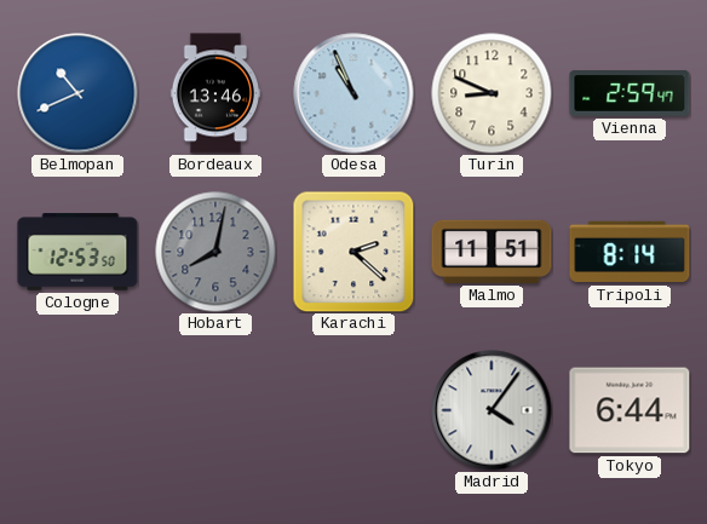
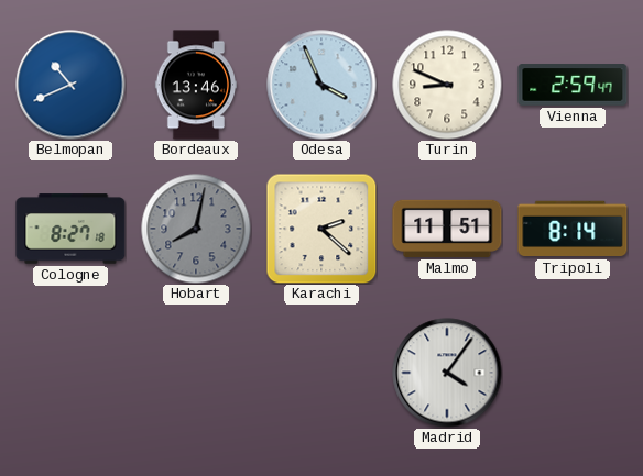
Odesa: 10:56 -> 3:56
Cologne: 12:53 -> 8:27
Tokyo: 6:44 -> none
